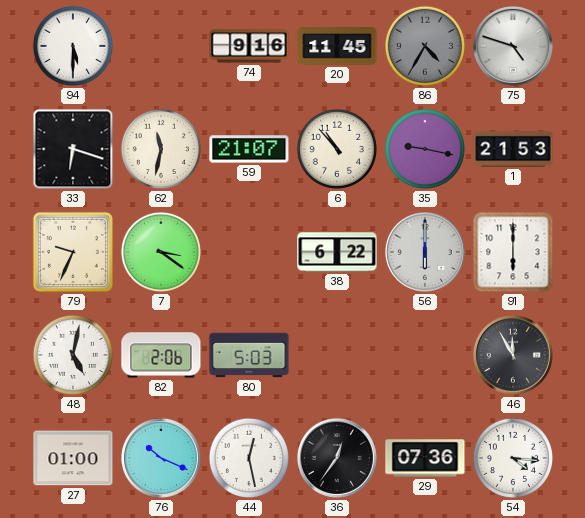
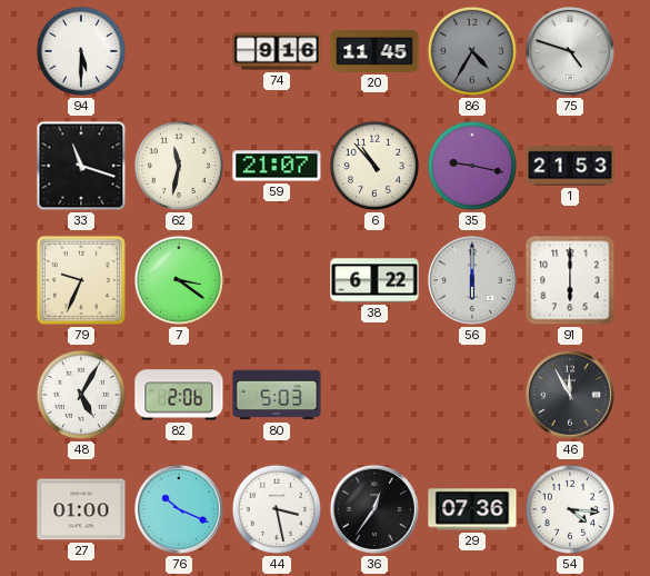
33: 6:18 -> 11:18
48: 5:02 -> 5:05
44: 12:28 -> 3:28
